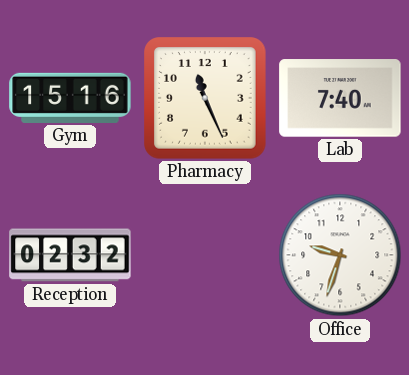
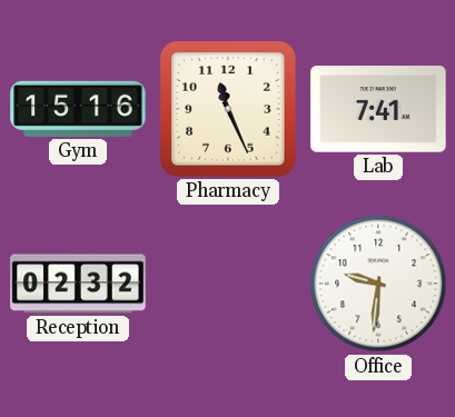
Lab: 7:40 -> 7:41
Office: 9:33 -> 9:31
